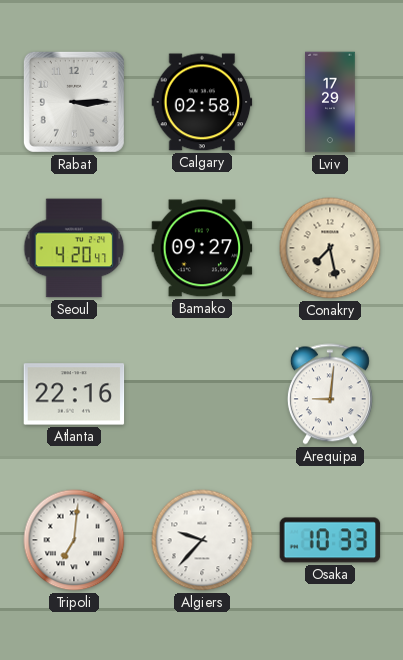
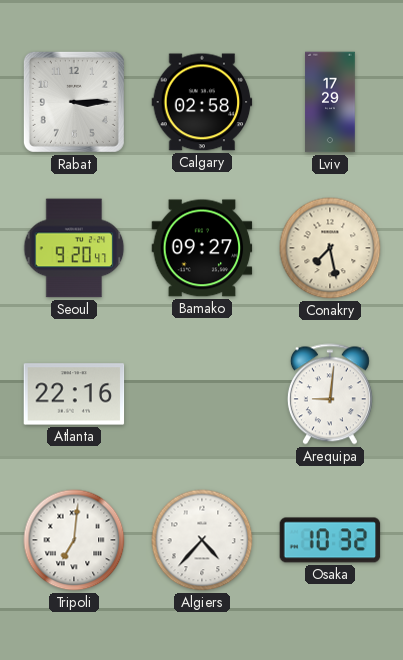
Seoul: 4:20 -> 9:20
Algiers: 9:37 -> 4:37
Osaka: 10:33 -> 10:32
